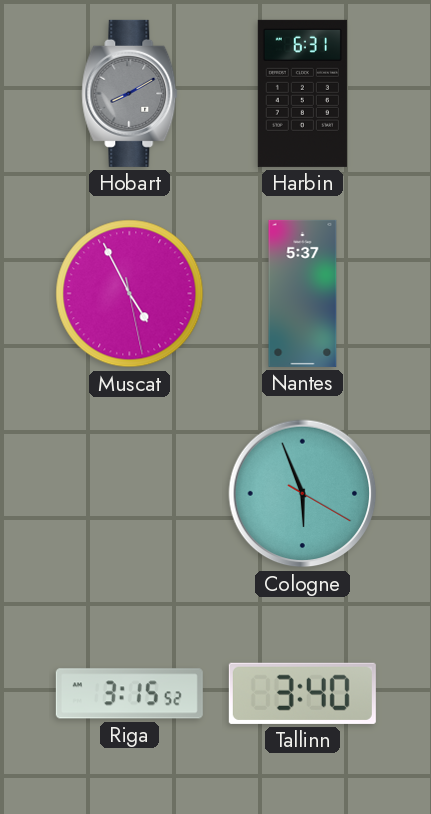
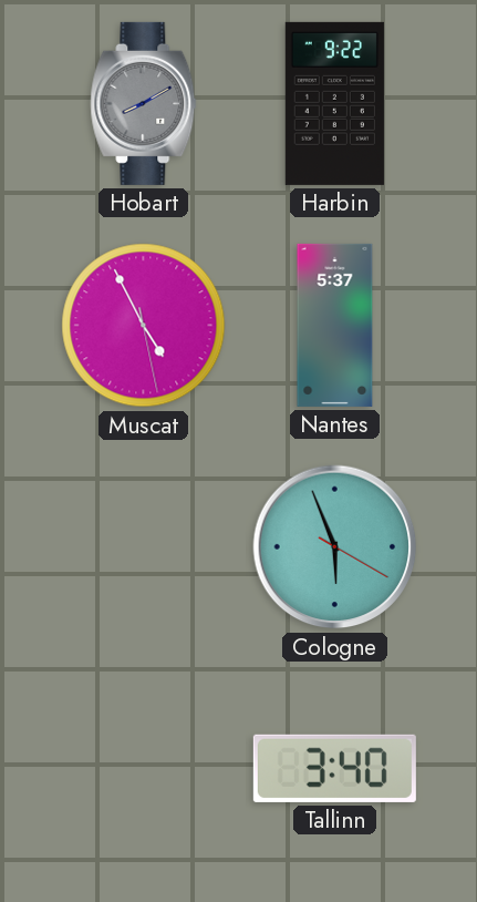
Harbin: 6:31 -> 9:22
Riga: 3:15 -> none
